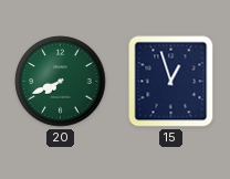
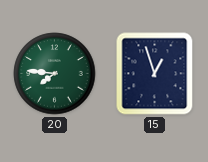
20: 7:41 -> 7:46
